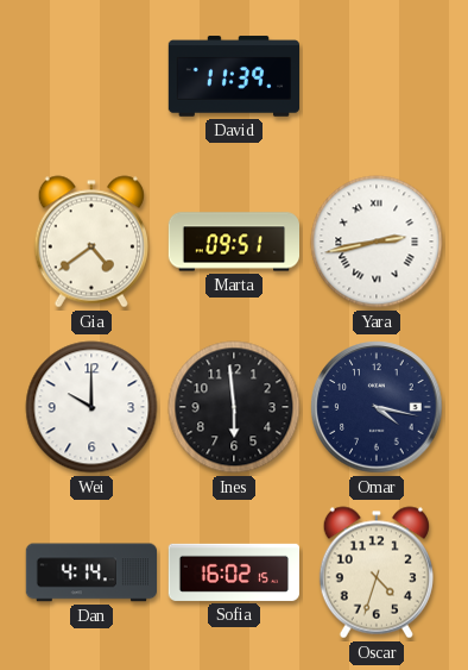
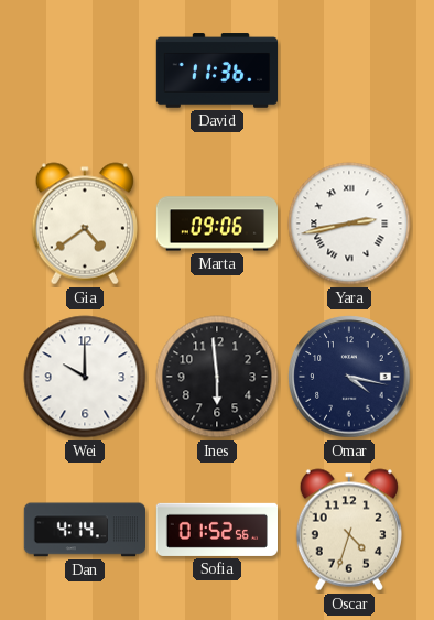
David: 11:39 -> 11:36
Marta: 09:51 -> 09:06
Sofia: 16:02 -> 01:52
